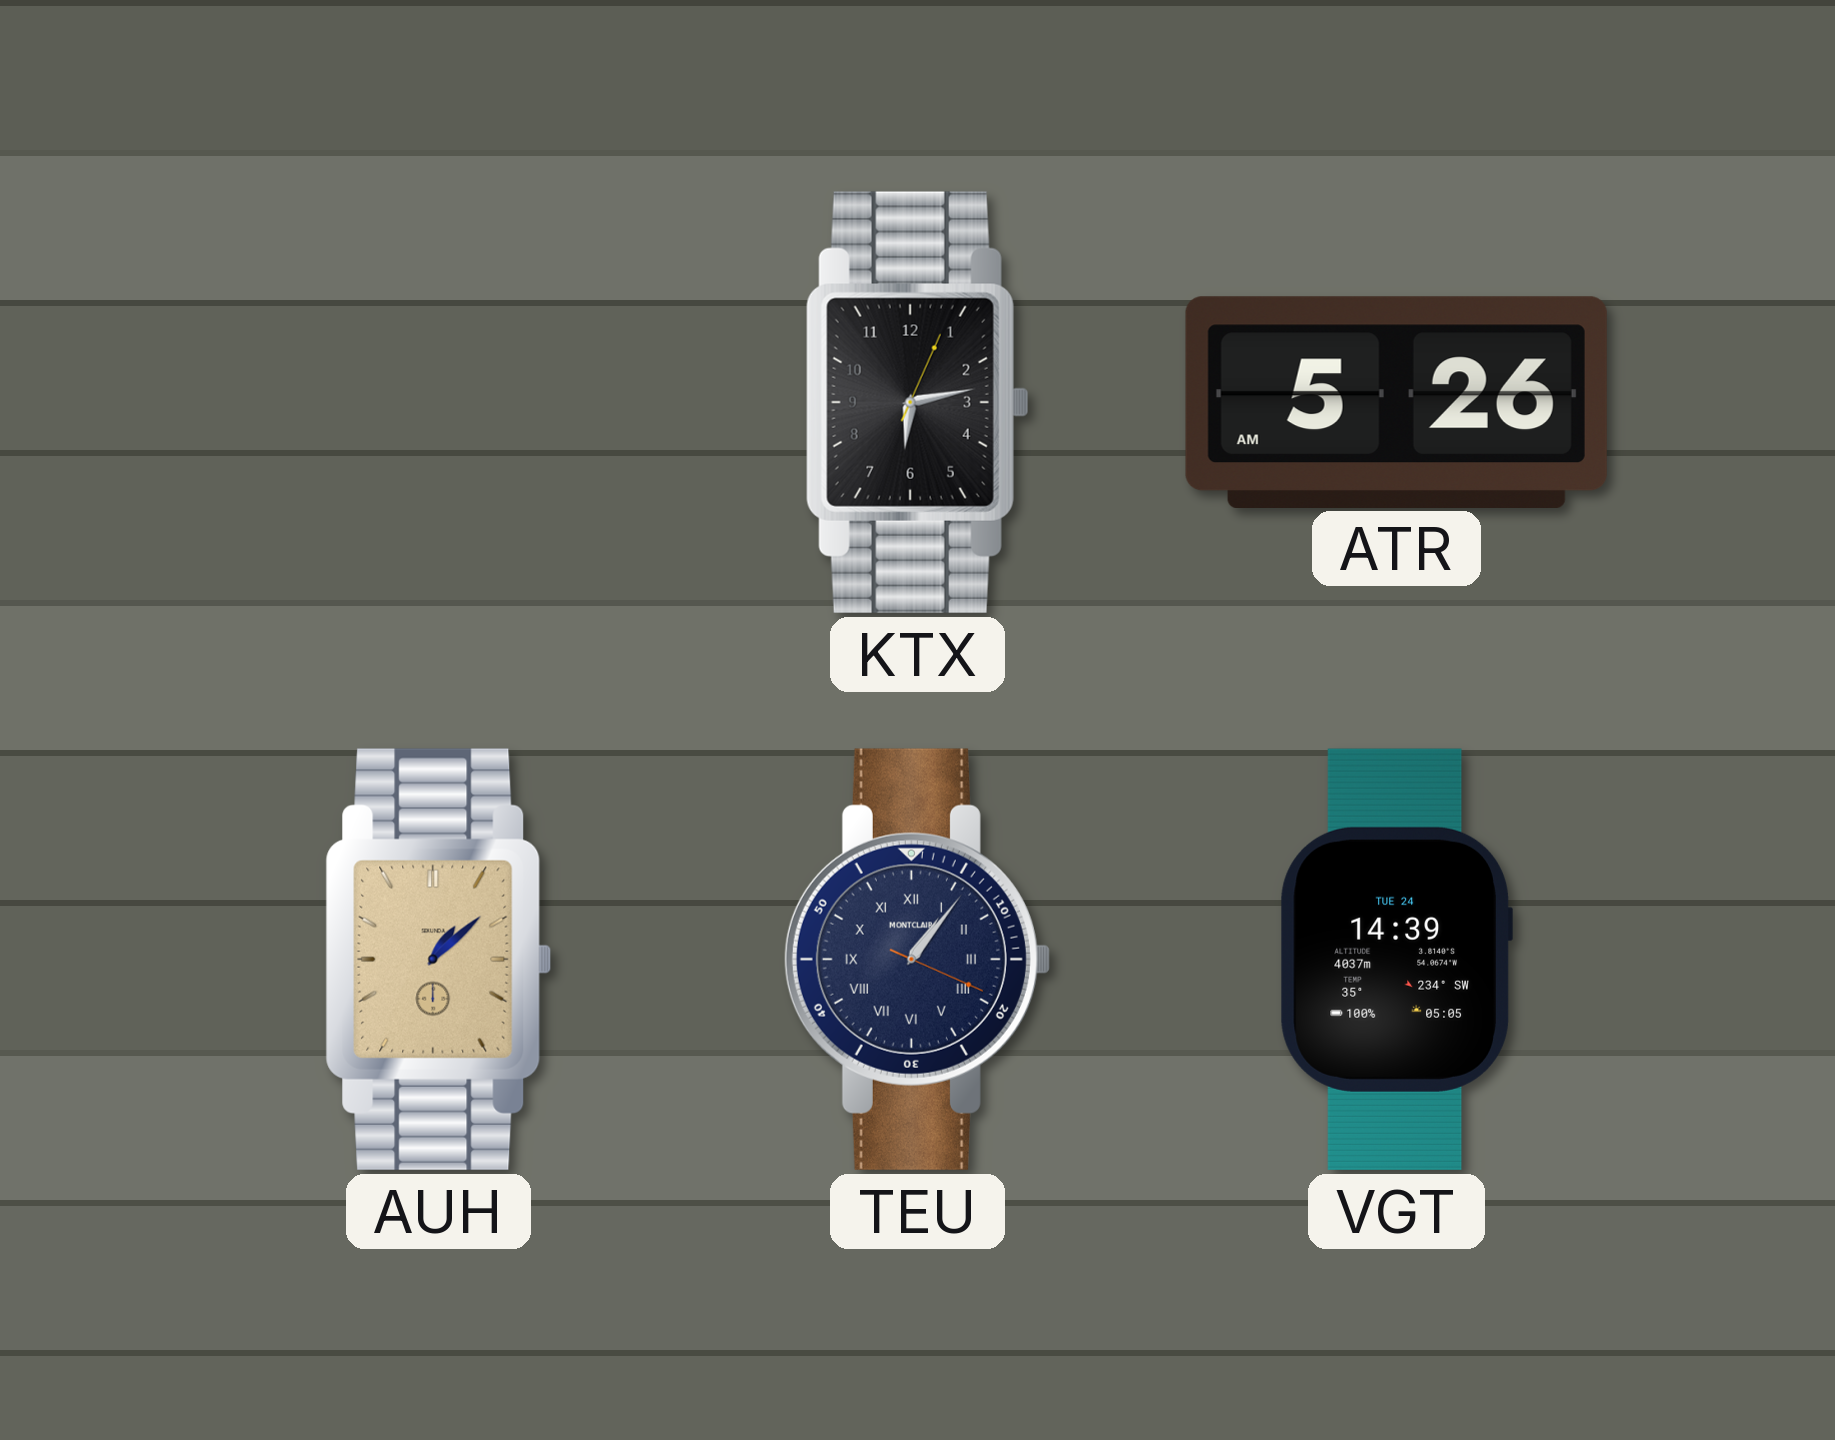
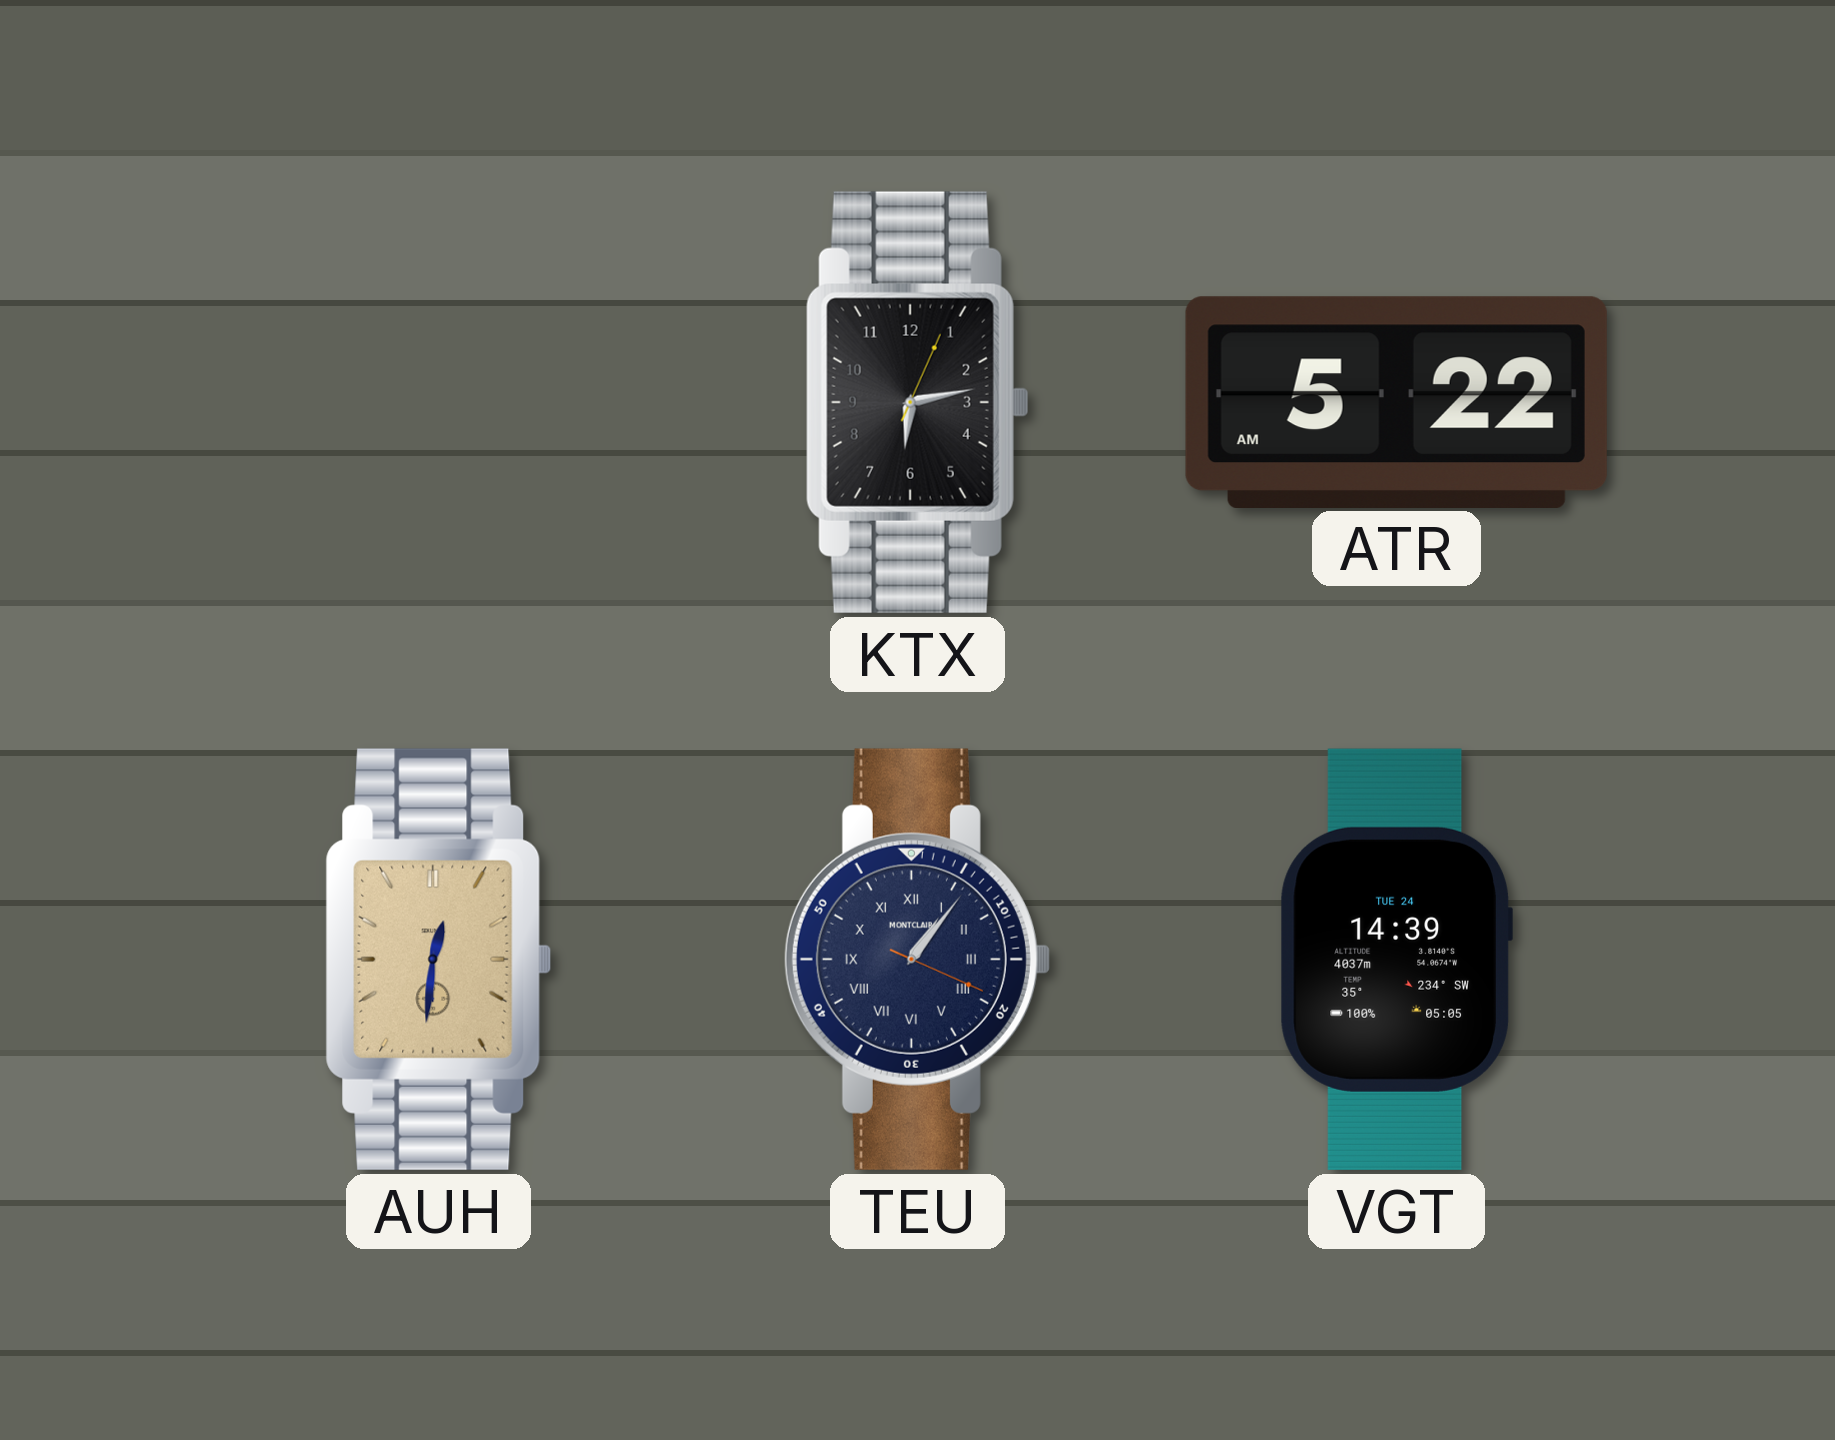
ATR: 5:26 -> 5:22
AUH: 1:08 -> 12:31
